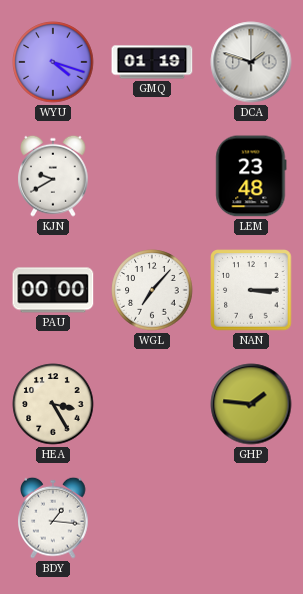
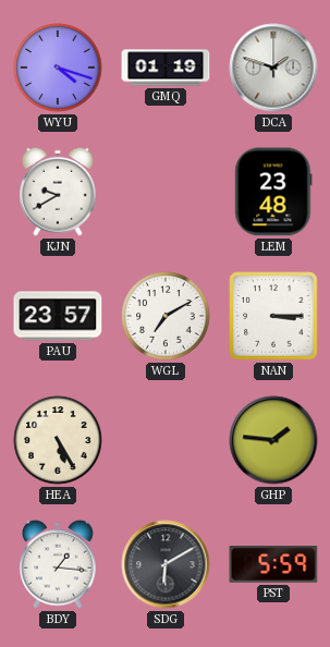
PAU: 00:00 -> 23:57
WGL: 7:07 -> 7:10
HEA: 3:25 -> 5:25
SDG: none -> 6:10
PST: none -> 5:59
